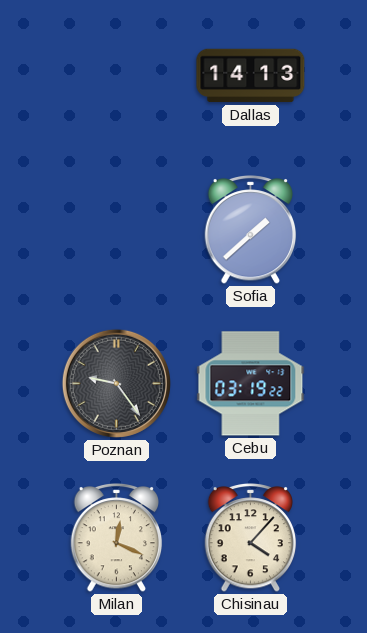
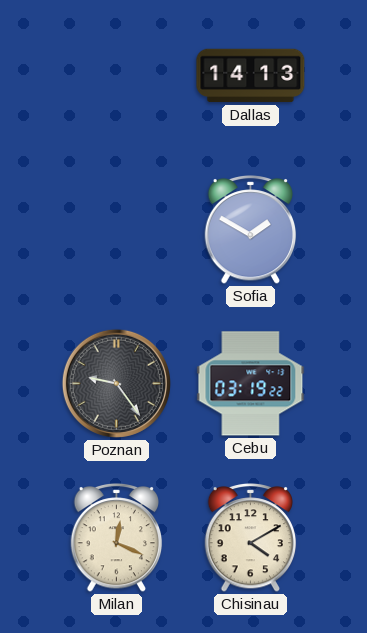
Sofia: 1:38 -> 1:50
Chisinau: 4:07 -> 4:10
